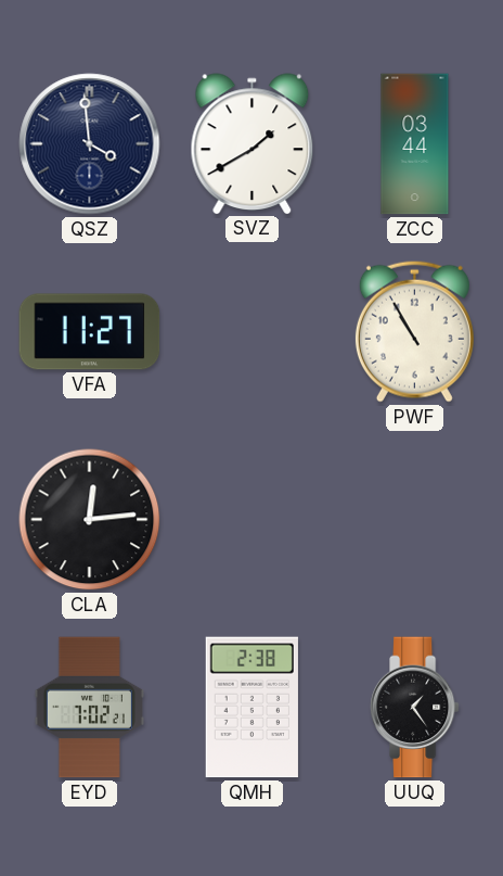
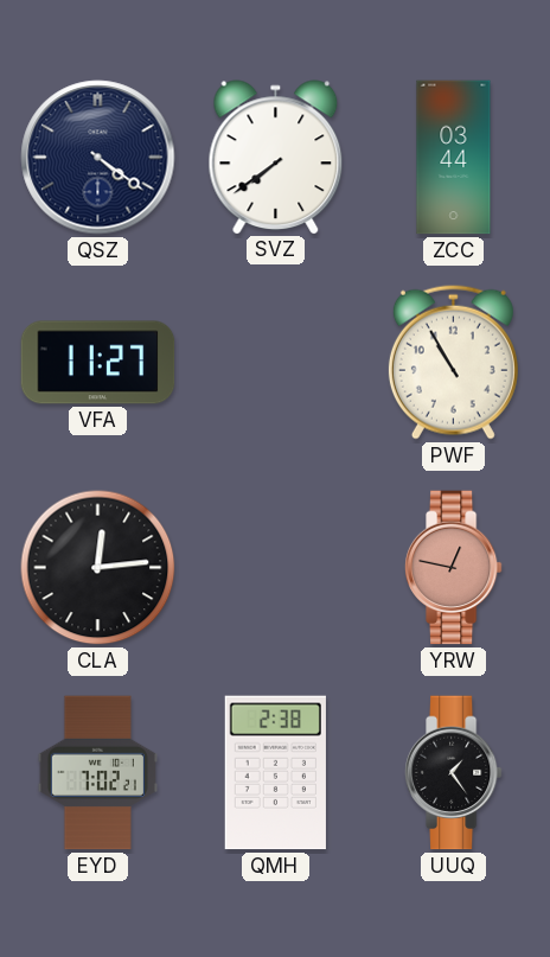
QSZ: 3:59 -> 4:21
SVZ: 1:40 -> 7:39
YRW: none -> 12:47
